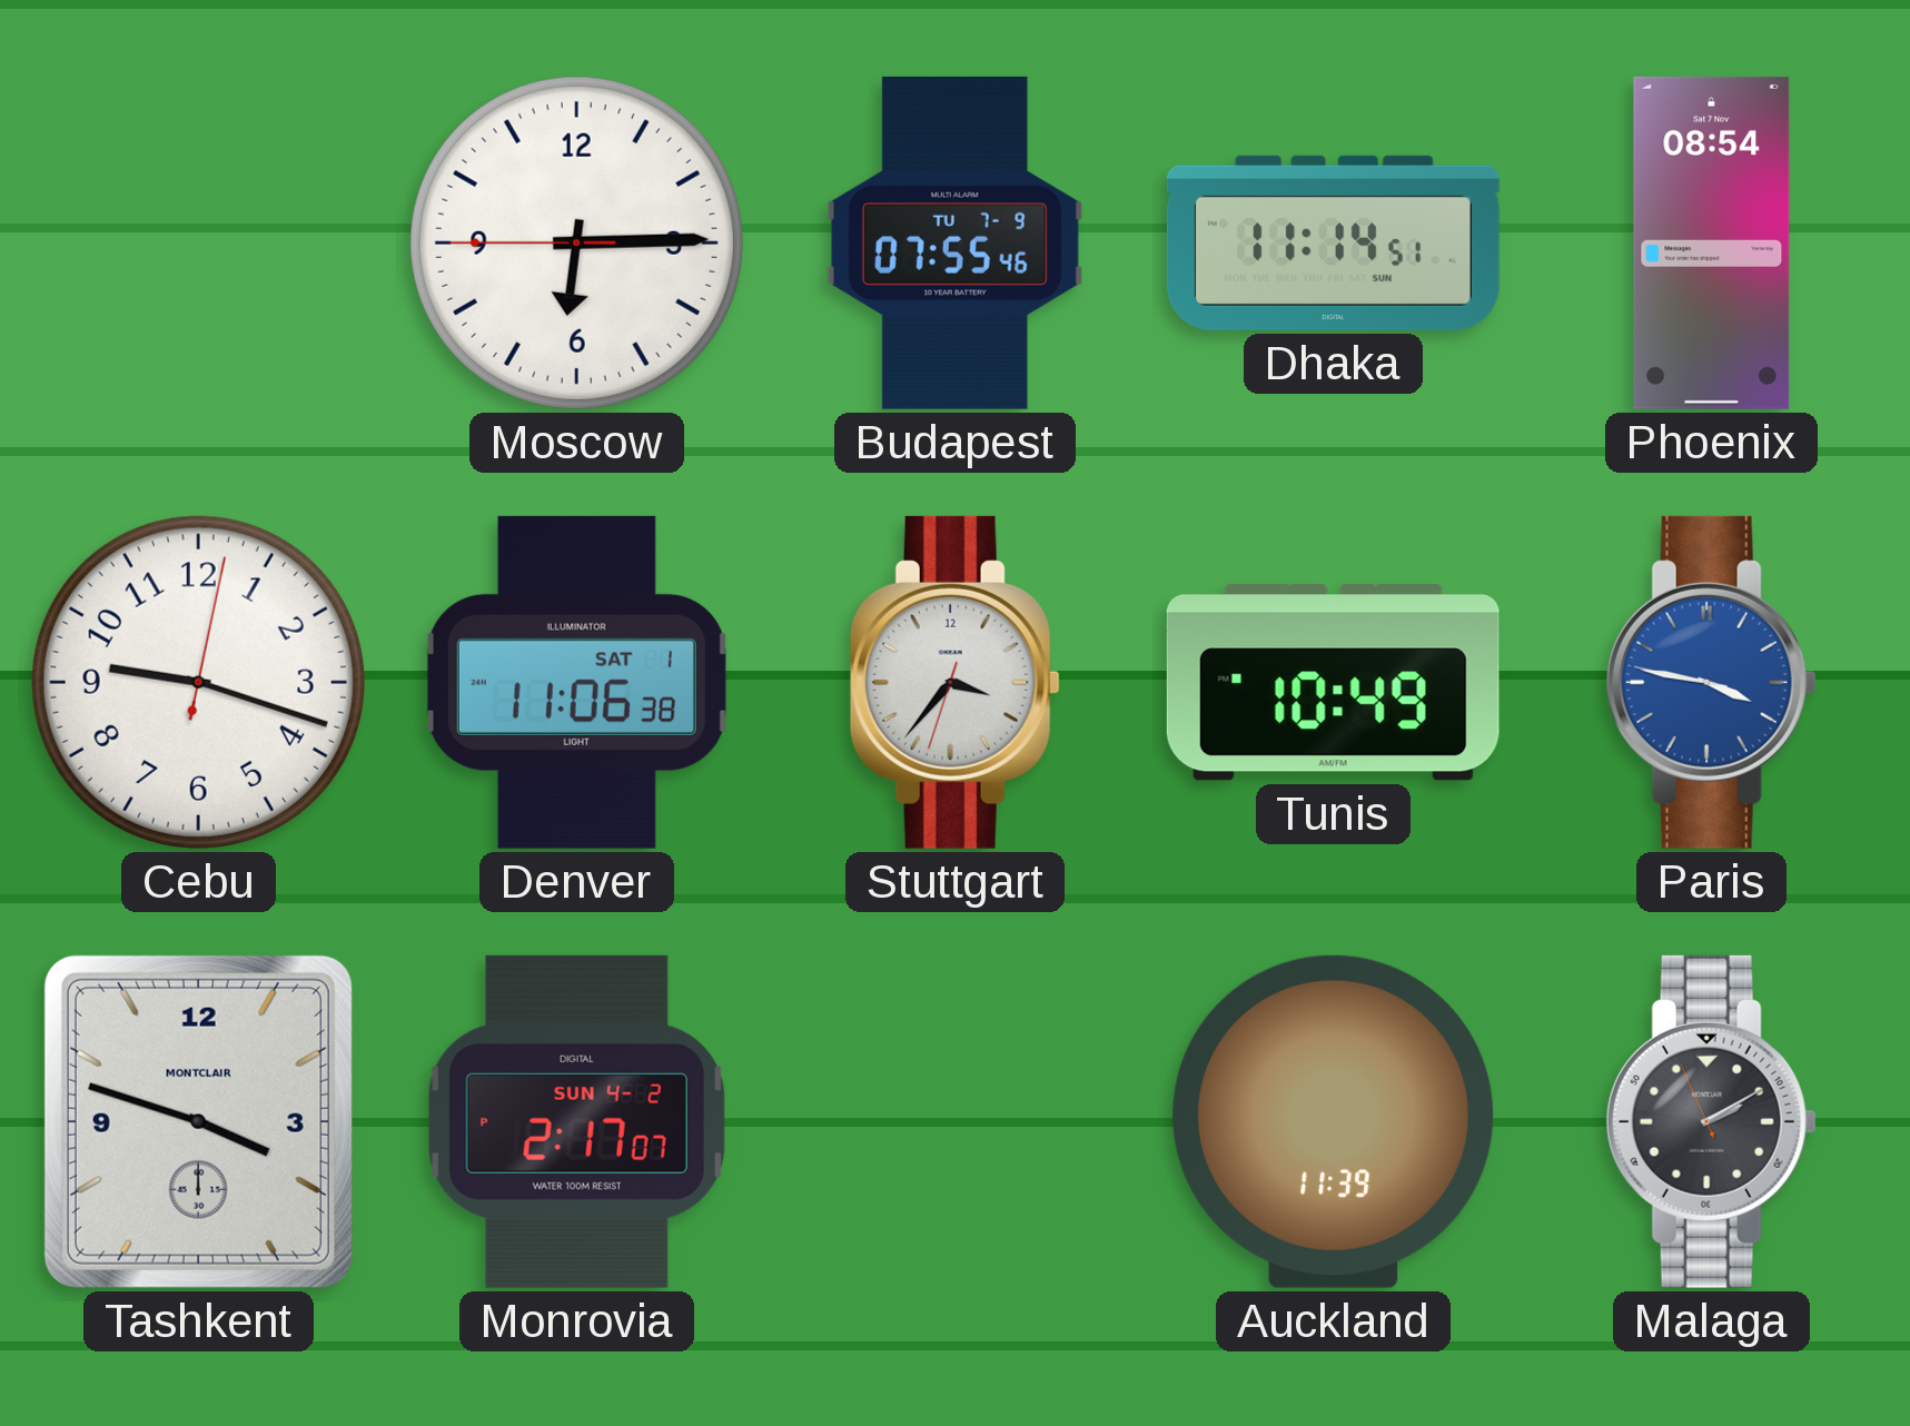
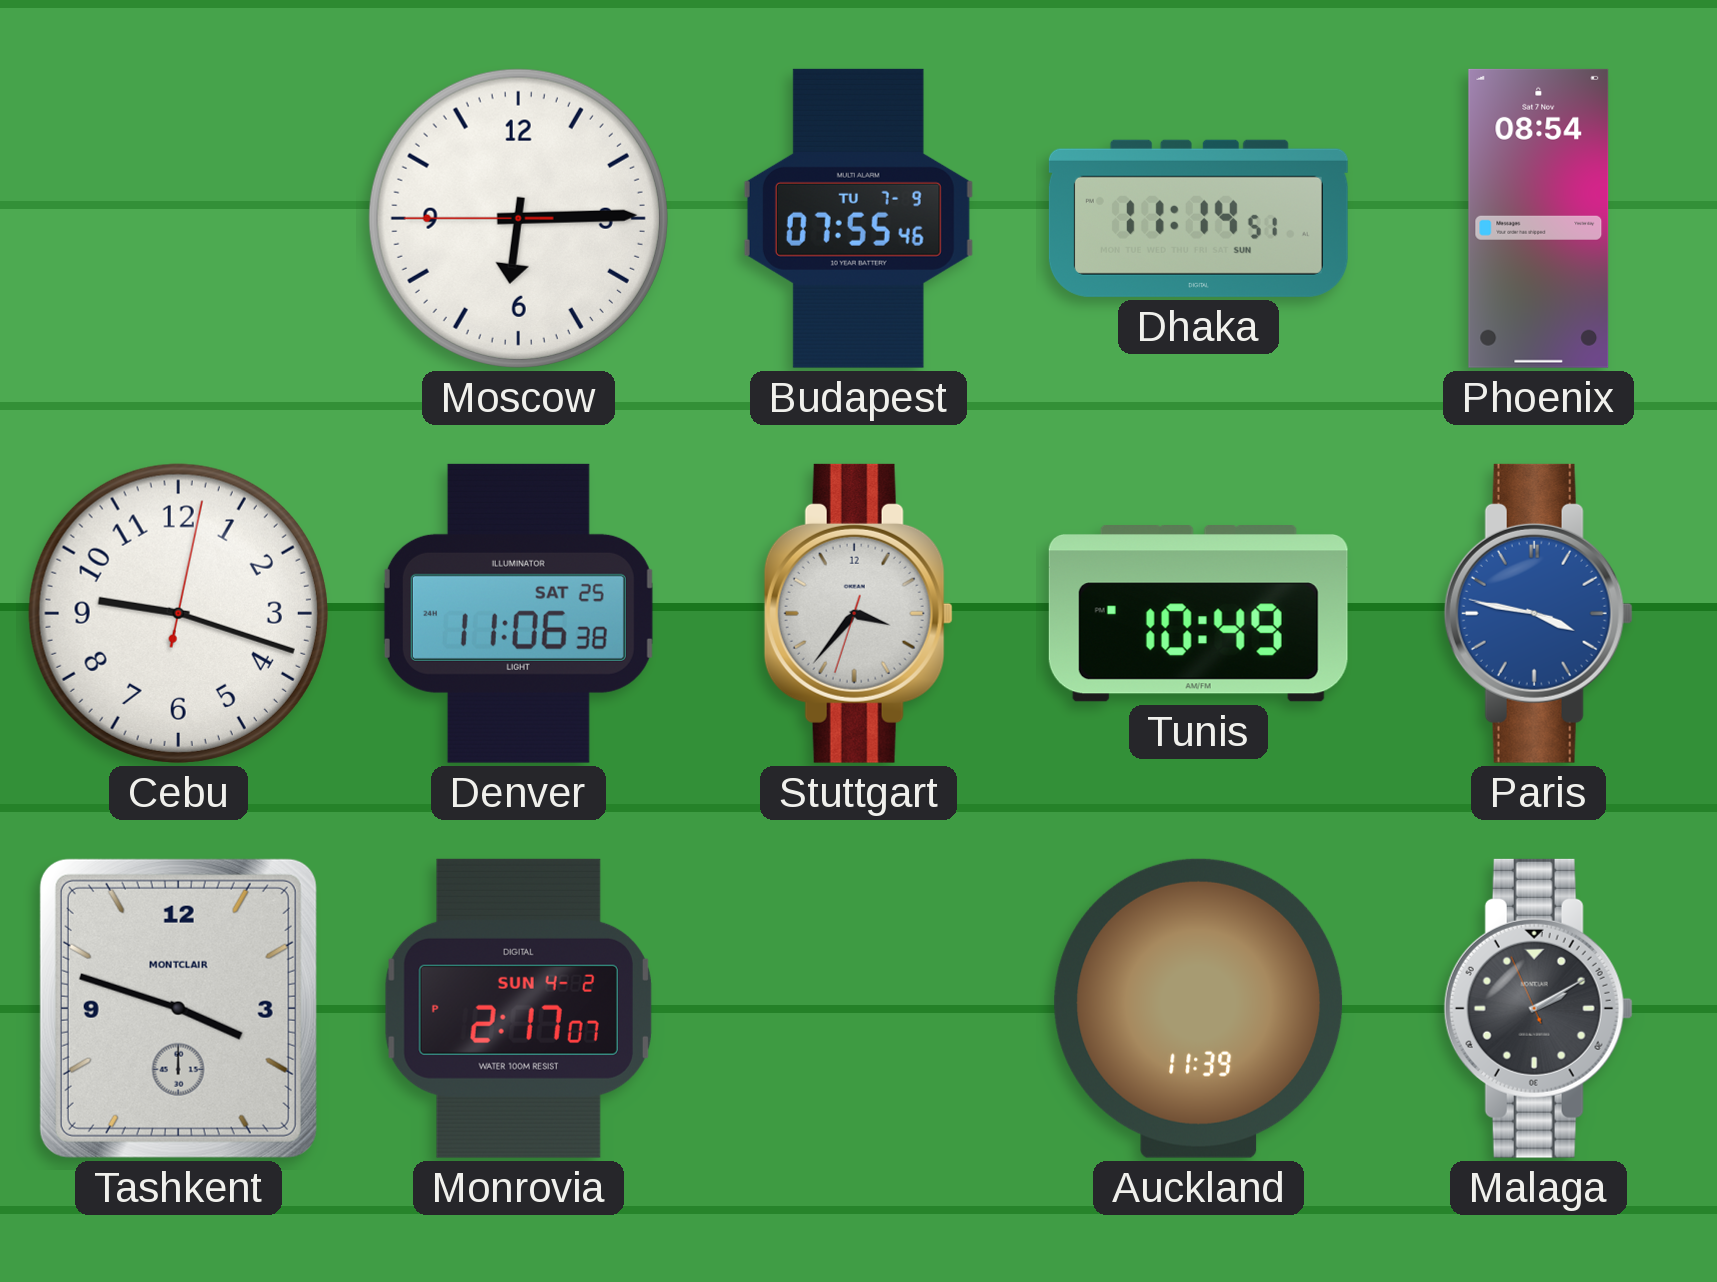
Denver date: SAT 1 -> SAT 25
